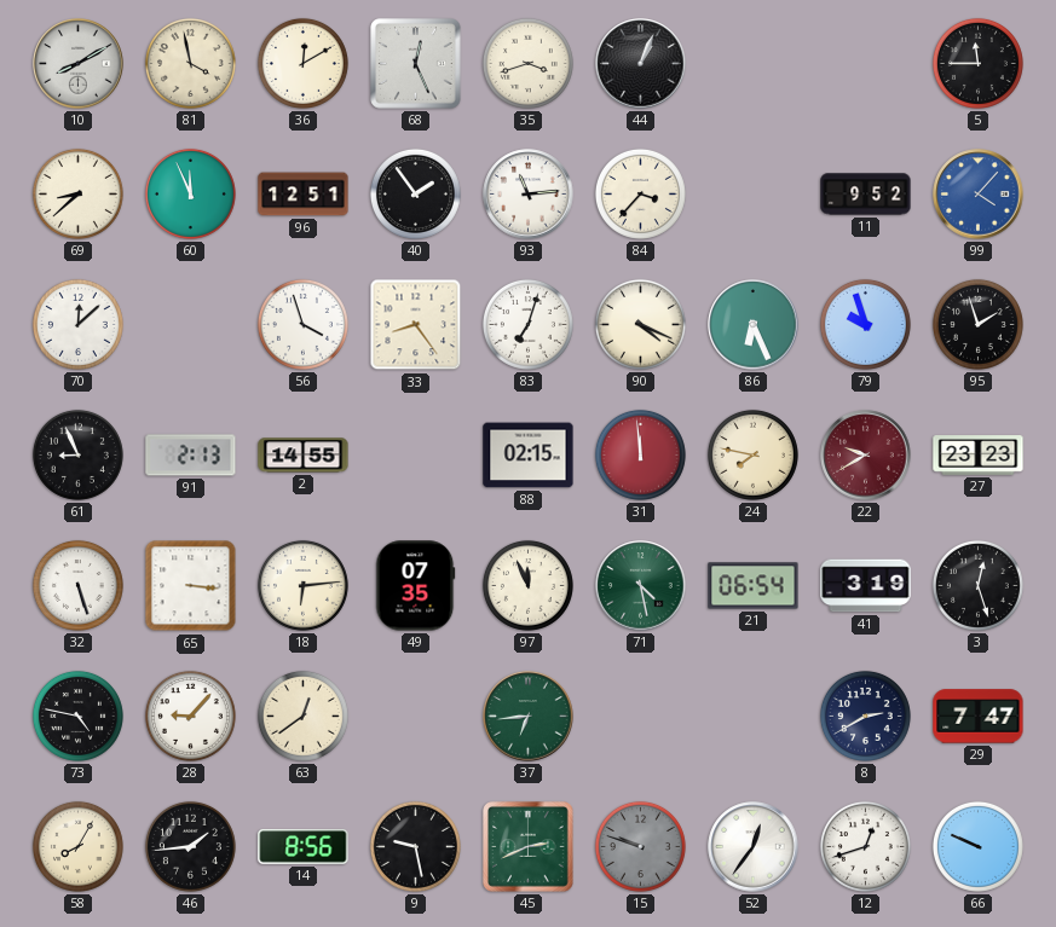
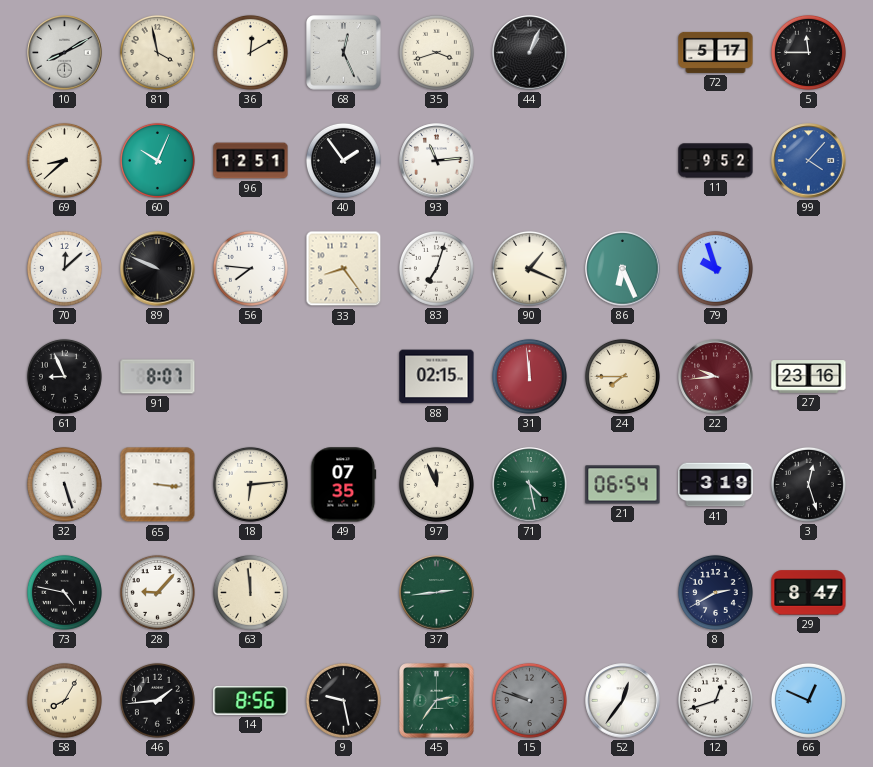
72: none -> 5:17
60: 11:56 -> 10:04
84: 3:37 -> none
89: none -> 9:49
56: 3:57 -> 7:46
90: 4:19 -> 1:19
95: 1:57 -> none
91: 2:13 -> 8:07
2: 14:55 -> none
24: 7:47 -> 7:45
22: 9:40 -> 9:44
27: 23:23 -> 23:16
63: 12:39 -> 11:59
37: 6:44 -> 2:44
29: 7:47 -> 8:47
45: 2:41 -> 2:36
66: 9:49 -> 12:49
